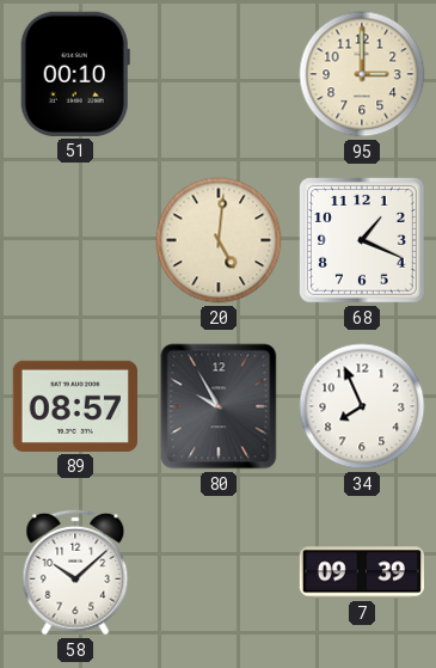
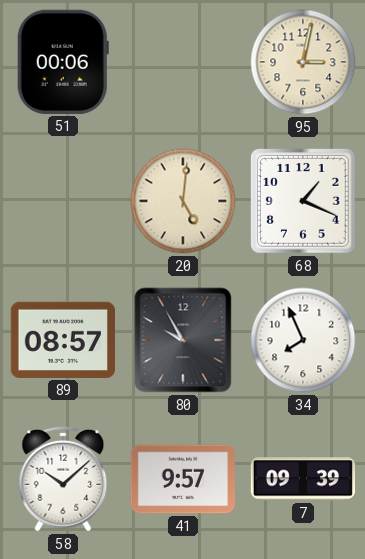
51: 00:10 -> 00:06
95: 3:00 -> 3:02
41: none -> 9:57
